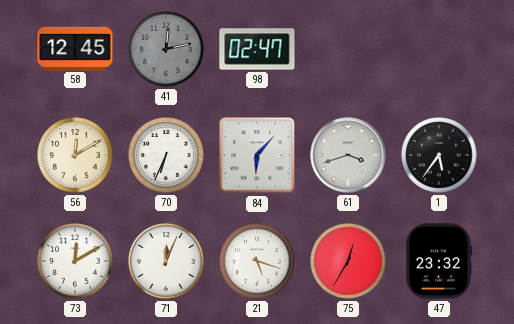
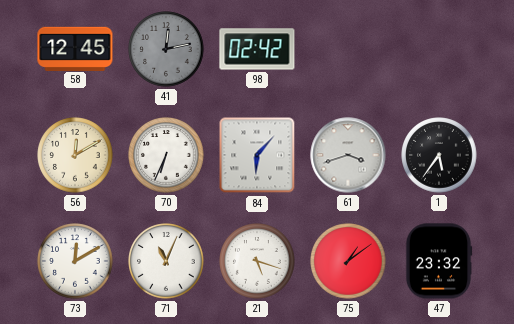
98: 02:47 -> 02:42
71: 12:04 -> 11:04
75: 12:35 -> 1:09
